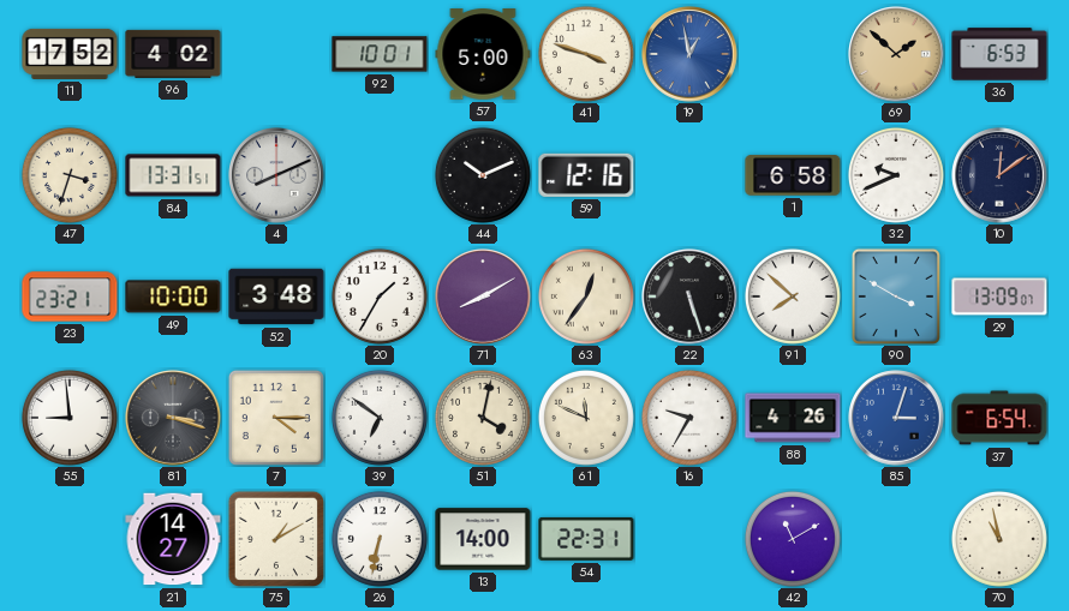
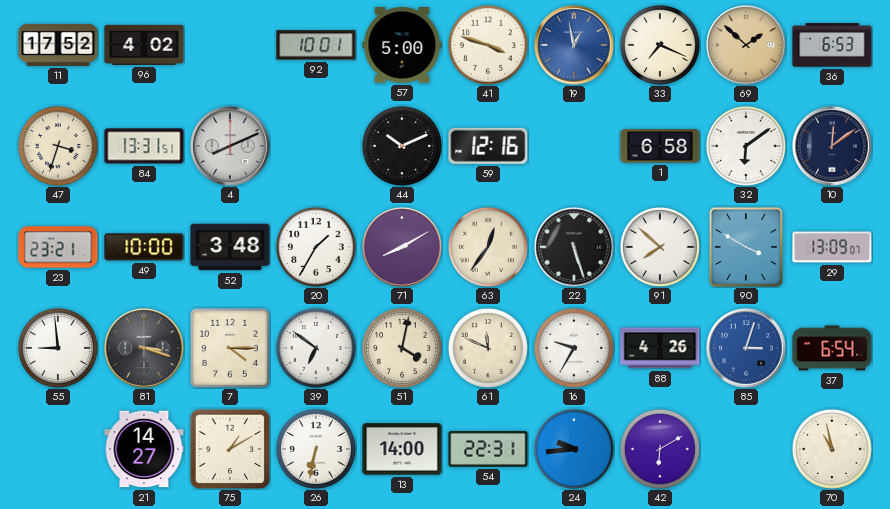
33: none -> 7:19
32: 9:41 -> 6:09
24: none -> 9:44
42: 11:10 -> 6:10
